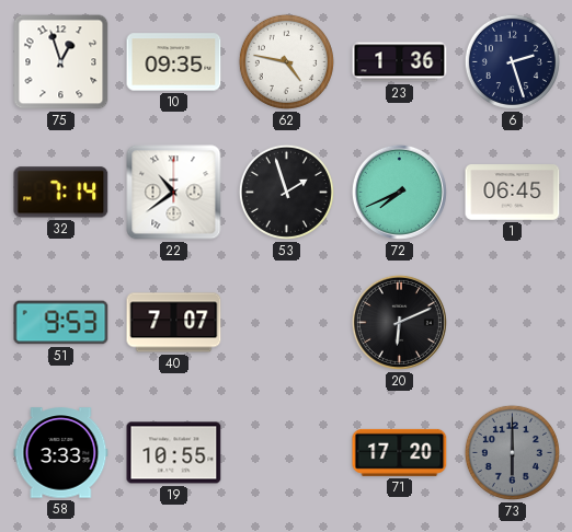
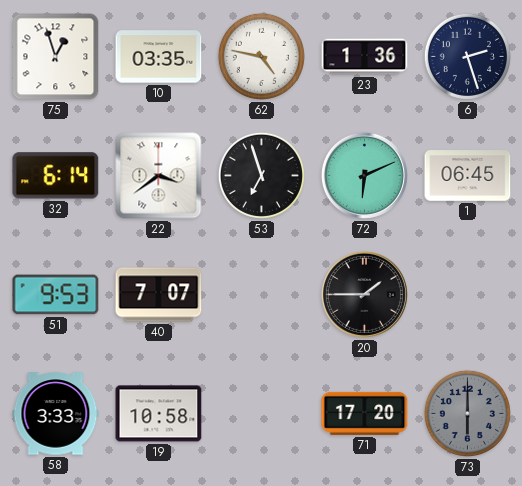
10: 09:35 -> 03:35
32: 7:14 -> 6:14
22: 10:39 -> 3:39
53: 1:57 -> 6:57
72: 7:41 -> 6:11
20: 6:11 -> 1:45
19: 10:55 -> 10:58
